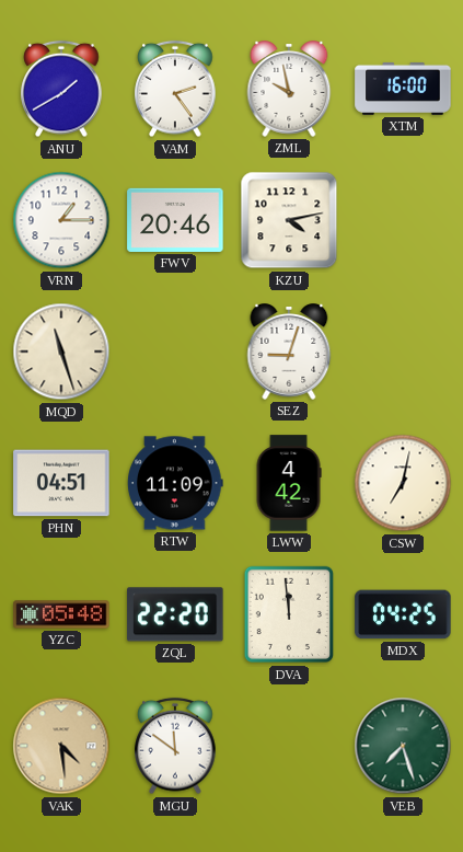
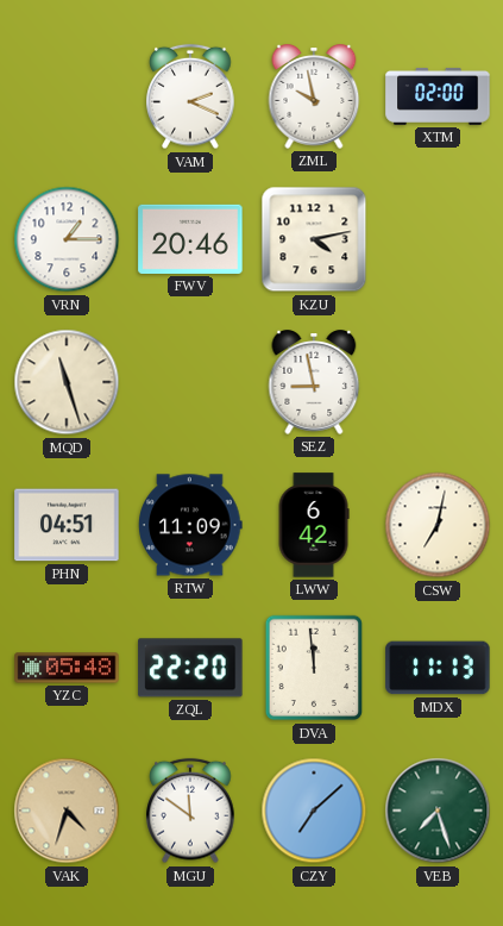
ANU: 1:40 -> none
VAM: 2:24 -> 2:19
XTM: 16:00 -> 02:00
SEZ: 9:03 -> 8:58
LWW: 4:42 -> 6:42
MDX: 04:25 -> 11:13
VAK: 4:29 -> 4:33
CZY: none -> 7:08
